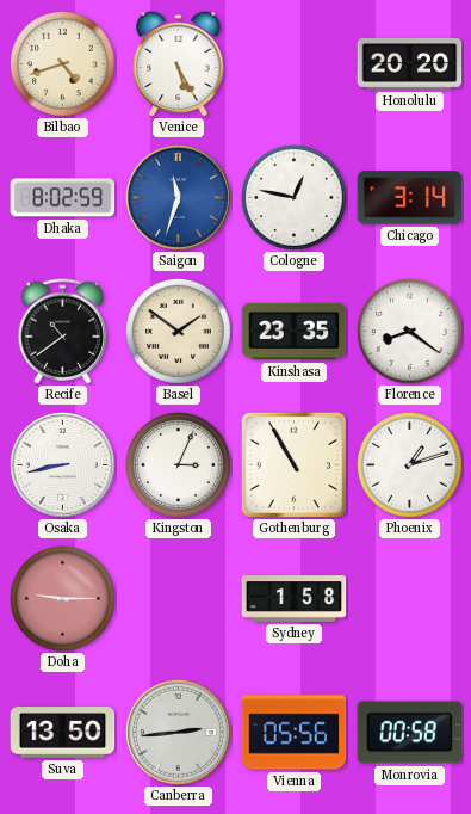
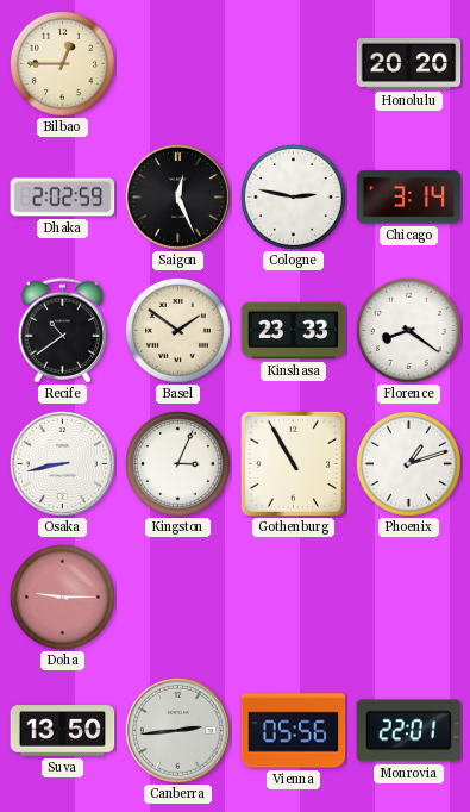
Bilbao: 4:42 -> 12:45
Venice: 5:25 -> none
Dhaka: 8:02 -> 2:02
Saigon: 11:33 -> 12:26
Saigon dial: blue -> black
Cologne: 12:47 -> 2:47
Kinshasa: 23:35 -> 23:33
Sydney: 1:58 -> none
Monrovia: 00:58 -> 22:01
